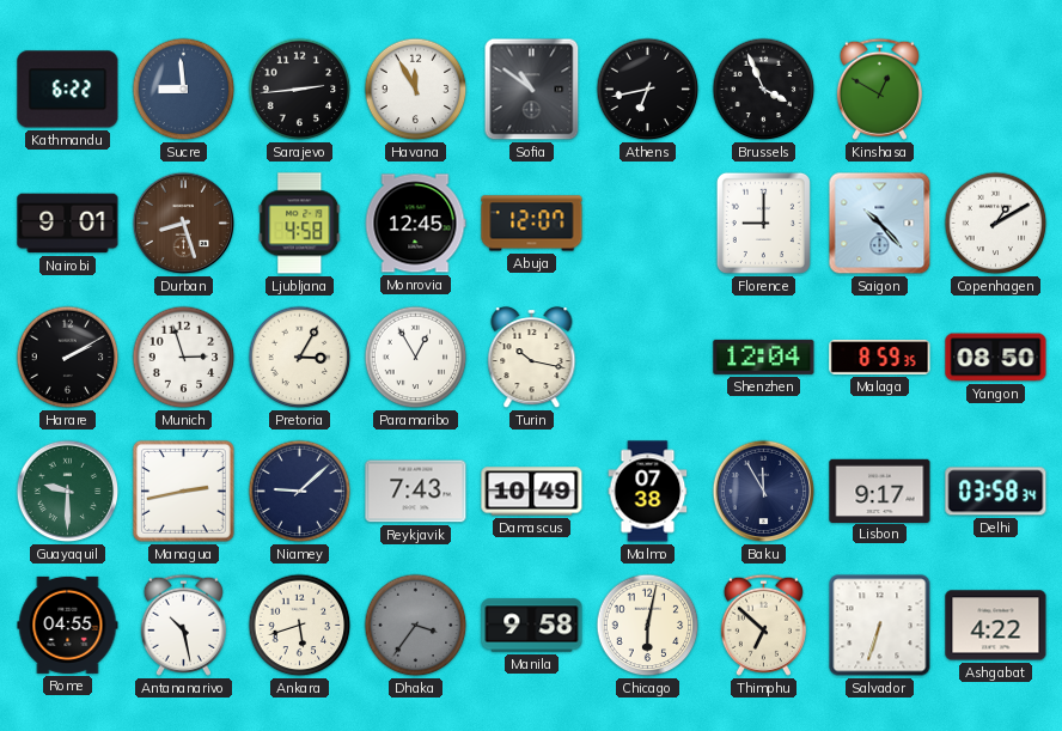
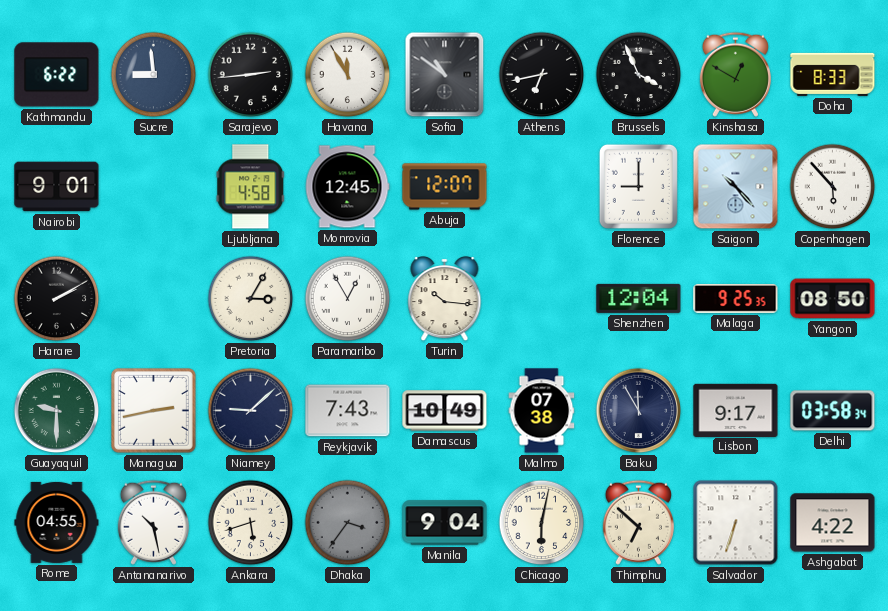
Doha: none -> 8:33
Durban: 8:27 -> none
Copenhagen: 1:10 -> 5:53
Munich: 2:57 -> none
Turin: 10:17 -> 10:16
Malaga: 8:59 -> 9:25
Manila: 9:58 -> 9:04
